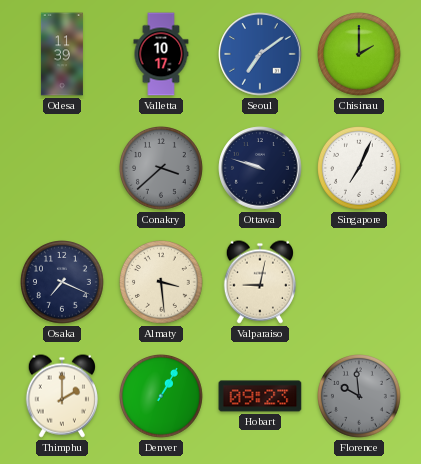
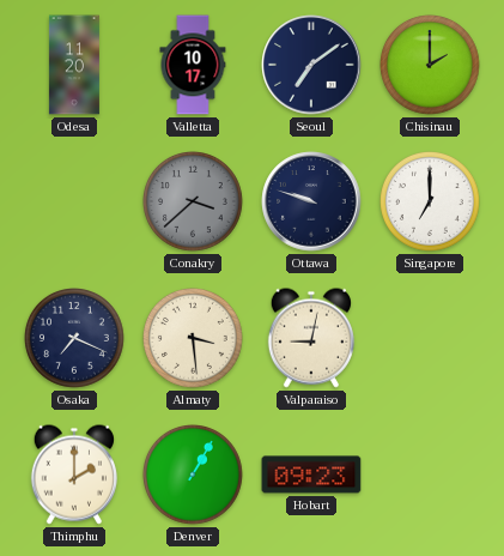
Odesa: 11:39 -> 11:20
Seoul dial: blue -> navy
Singapore: 7:04 -> 7:00
Florence: 9:59 -> none
